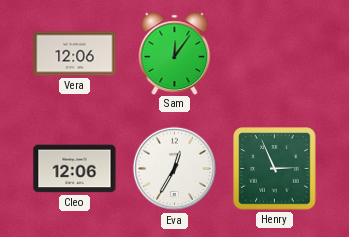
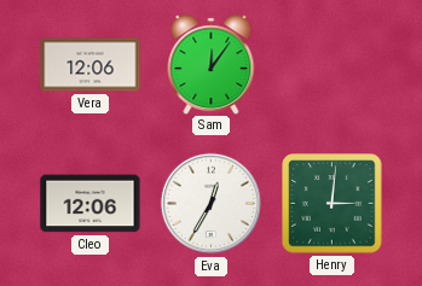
Henry: 2:56 -> 3:01
